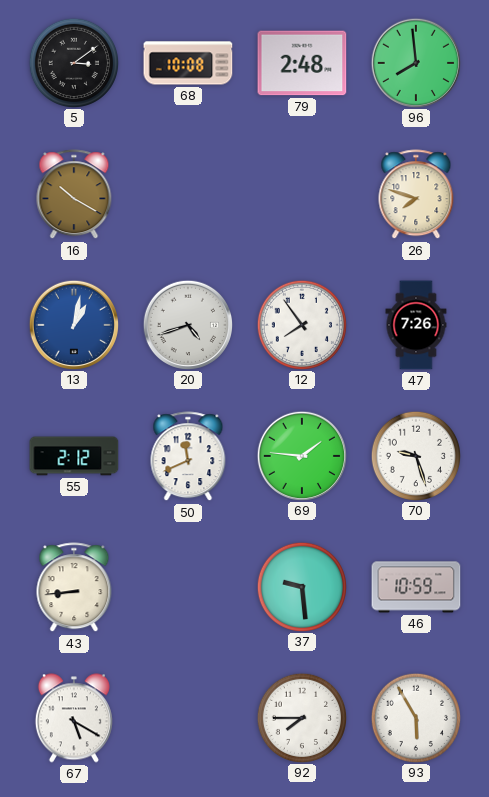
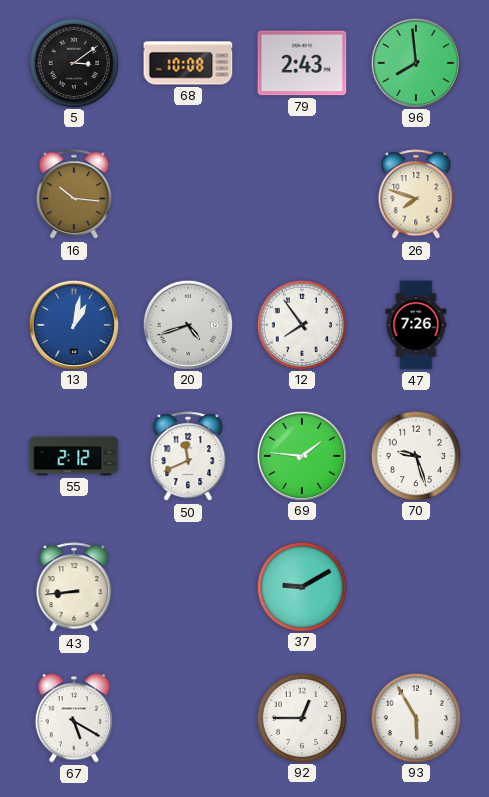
79: 2:48 -> 2:43
16: 10:20 -> 10:16
37: 9:29 -> 9:10
46: 10:59 -> none
92: 7:45 -> 12:45
